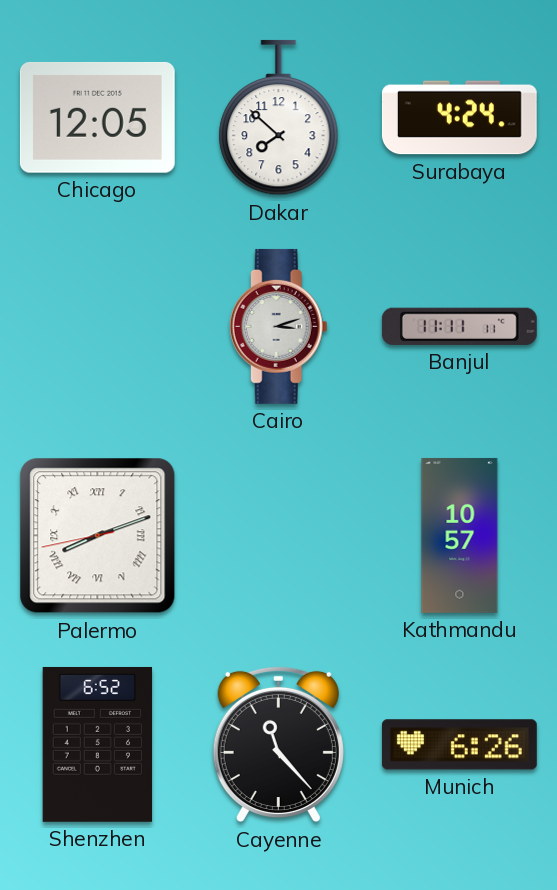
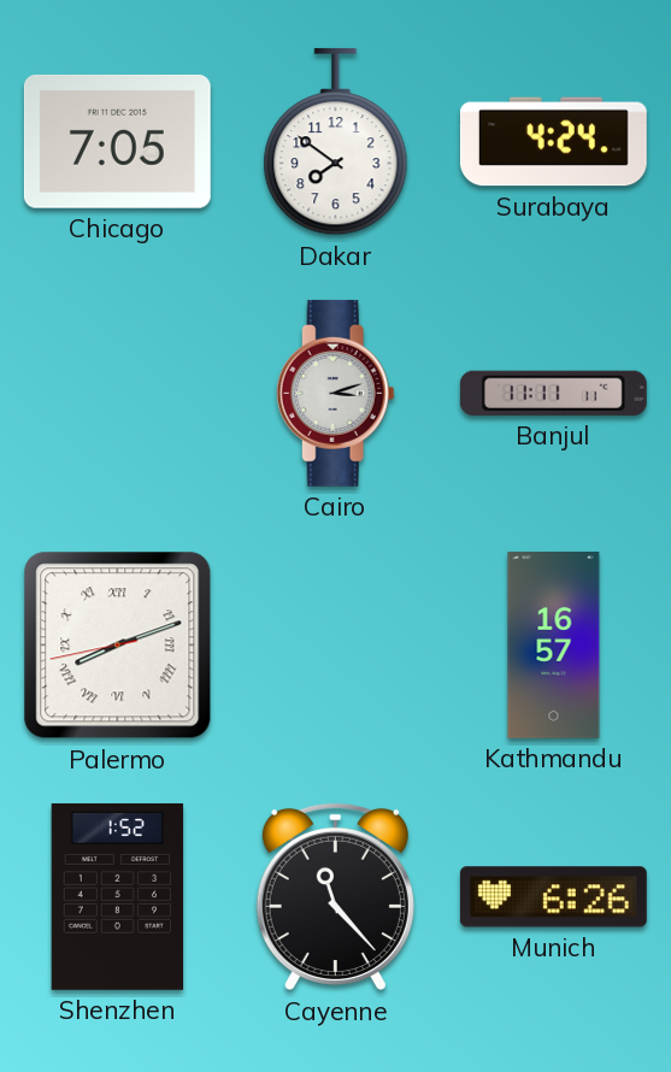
Chicago: 12:05 -> 7:05
Dakar: 7:52 -> 7:51
Kathmandu: 10:57 -> 16:57
Shenzhen: 6:52 -> 1:52
